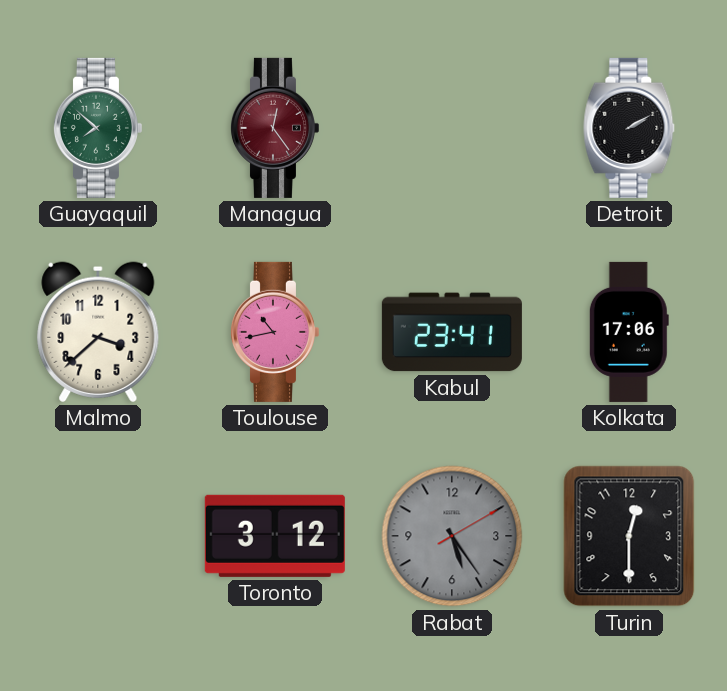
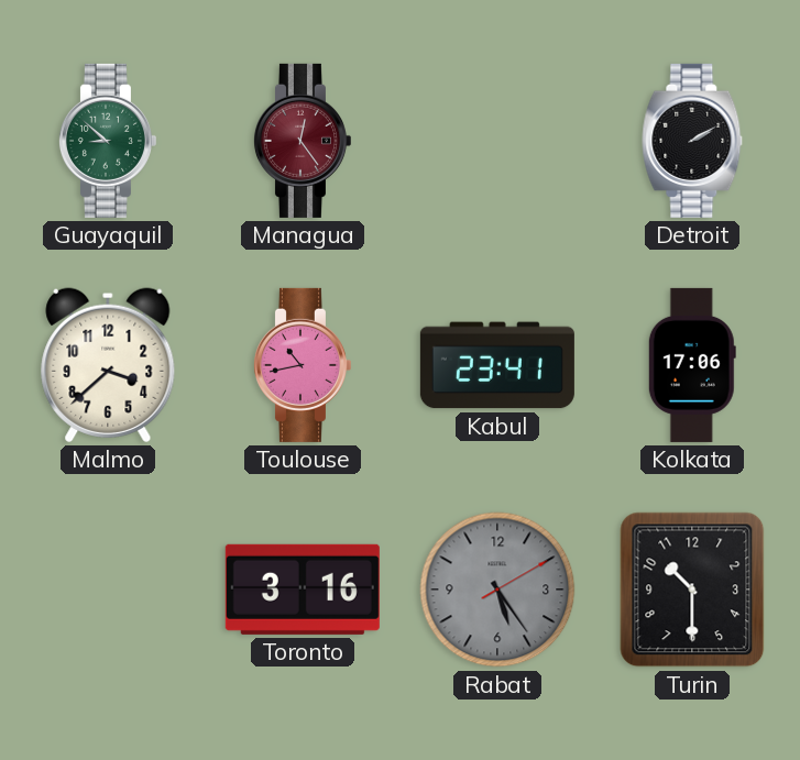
Guayaquil: 7:52 -> 8:52
Toronto: 3:12 -> 3:16
Turin: 12:30 -> 10:30
